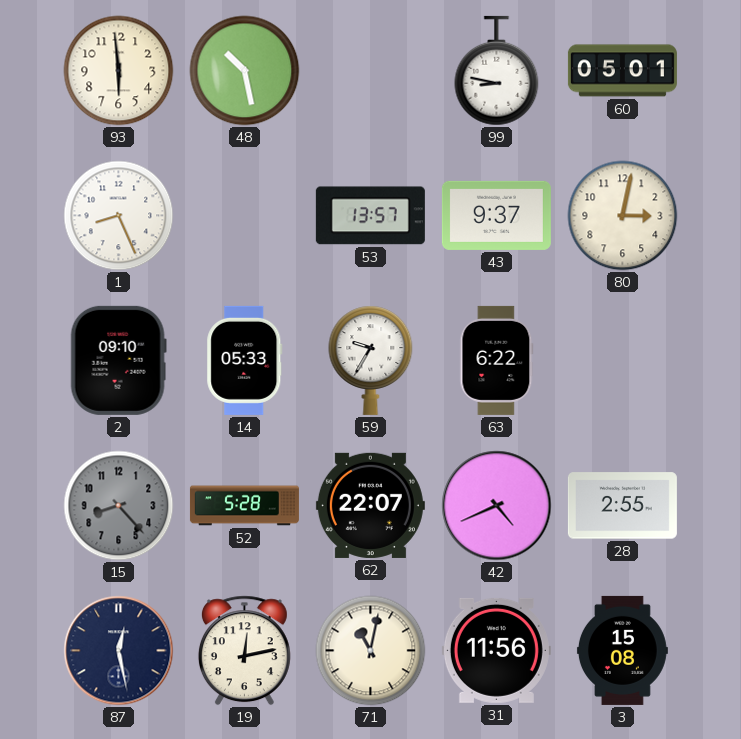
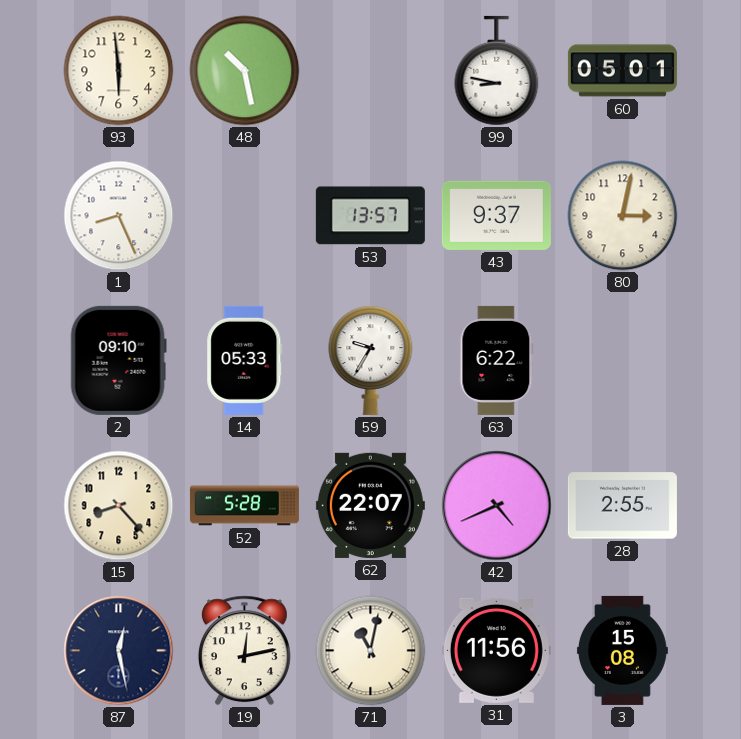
15 dial: grey -> cream
